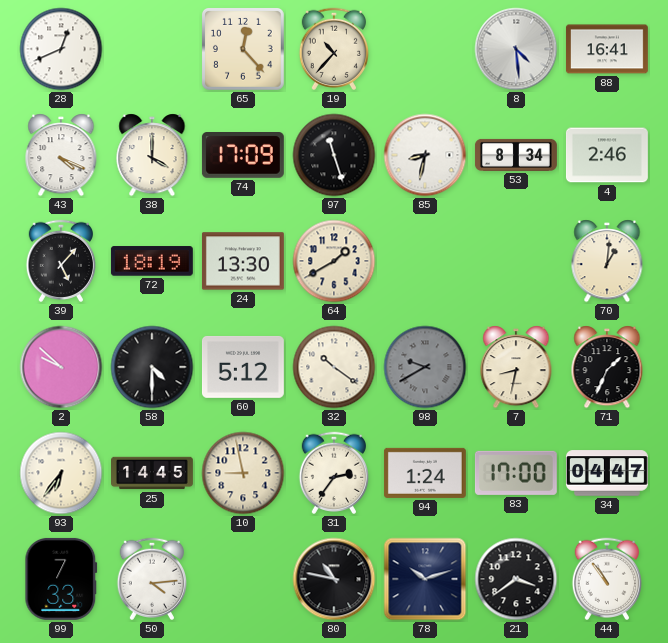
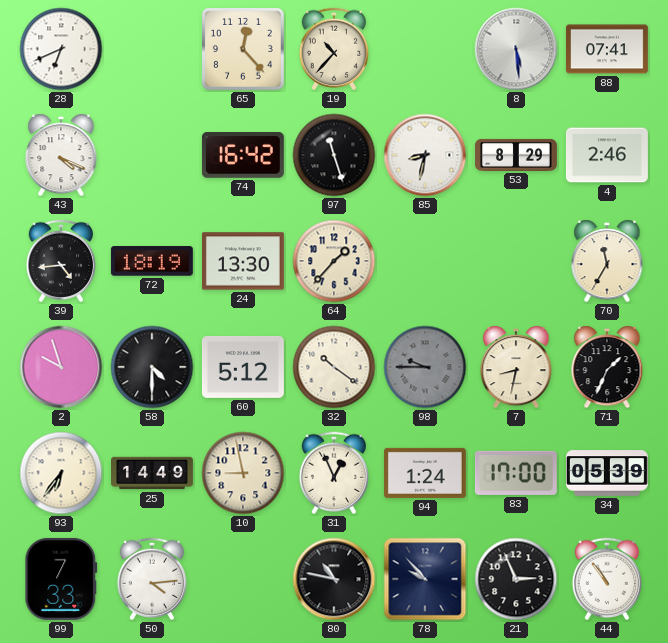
28: 12:41 -> 6:41
8: 4:29 -> 5:29
88: 16:41 -> 07:41
38: 4:00 -> none
74: 17:09 -> 16:42
53: 8:34 -> 8:29
39: 5:07 -> 4:44
64: 1:40 -> 1:37
70: 1:01 -> 11:35
2: 9:52 -> 9:57
98: 9:40 -> 9:45
25: 14:45 -> 14:49
31: 2:36 -> 12:56
34: 04:47 -> 05:39
78: 10:12 -> 9:53
21: 3:39 -> 2:56
